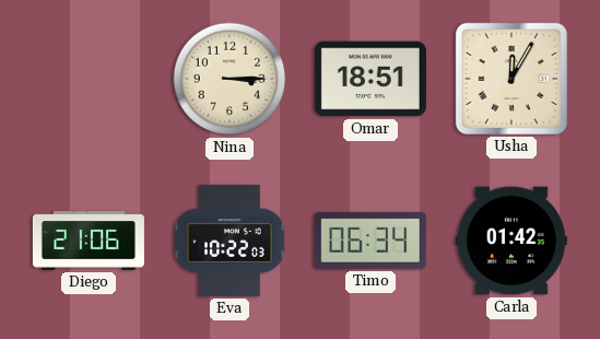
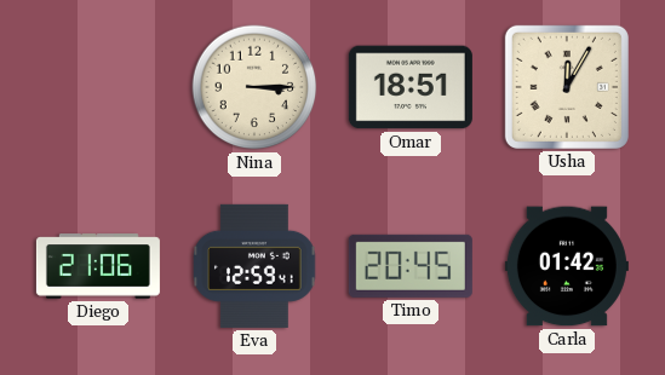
Eva: 10:22 -> 12:59
Timo: 06:34 -> 20:45
